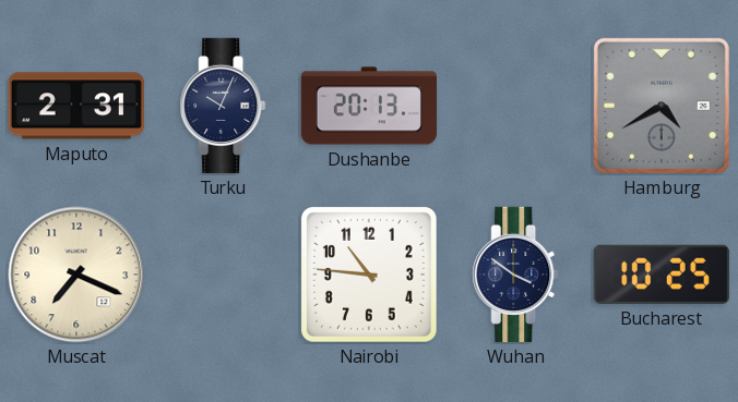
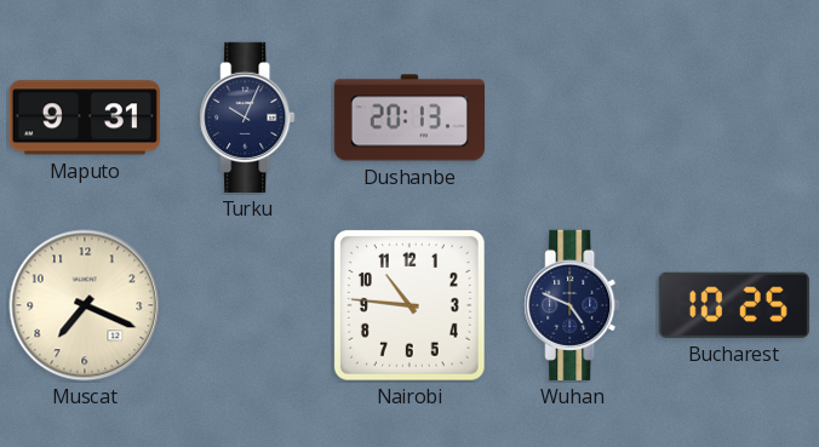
Maputo: 2:31 -> 9:31
Hamburg: 4:40 -> none
Wuhan: 3:51 -> 4:49
